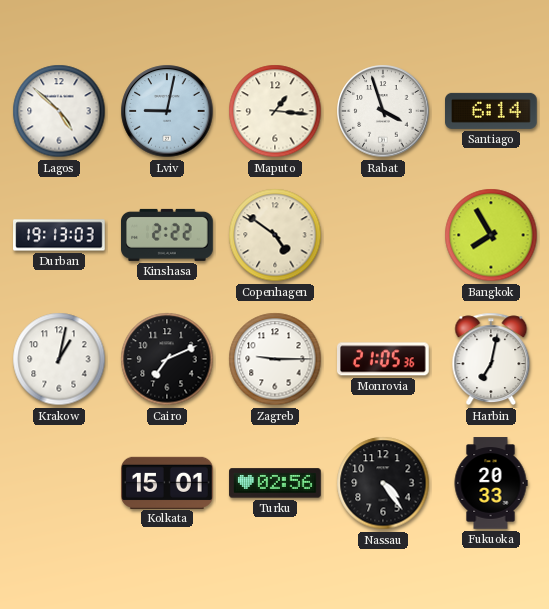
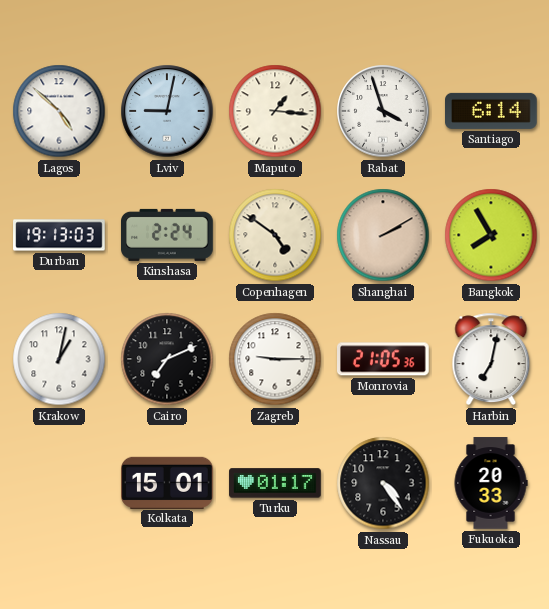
Kinshasa: 2:22 -> 2:24
Shanghai: none -> 2:10
Turku: 02:56 -> 01:17
